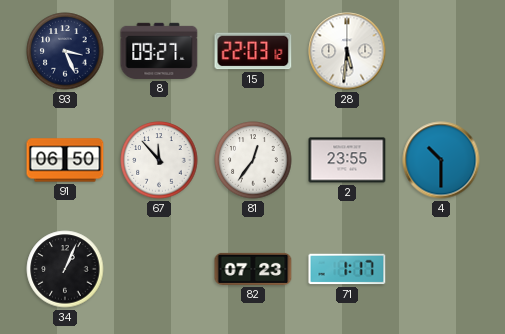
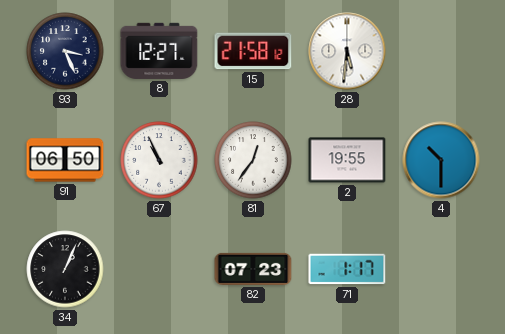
8: 09:27 -> 12:27
15: 22:03 -> 21:58
67: 11:53 -> 10:56
2: 23:55 -> 19:55
